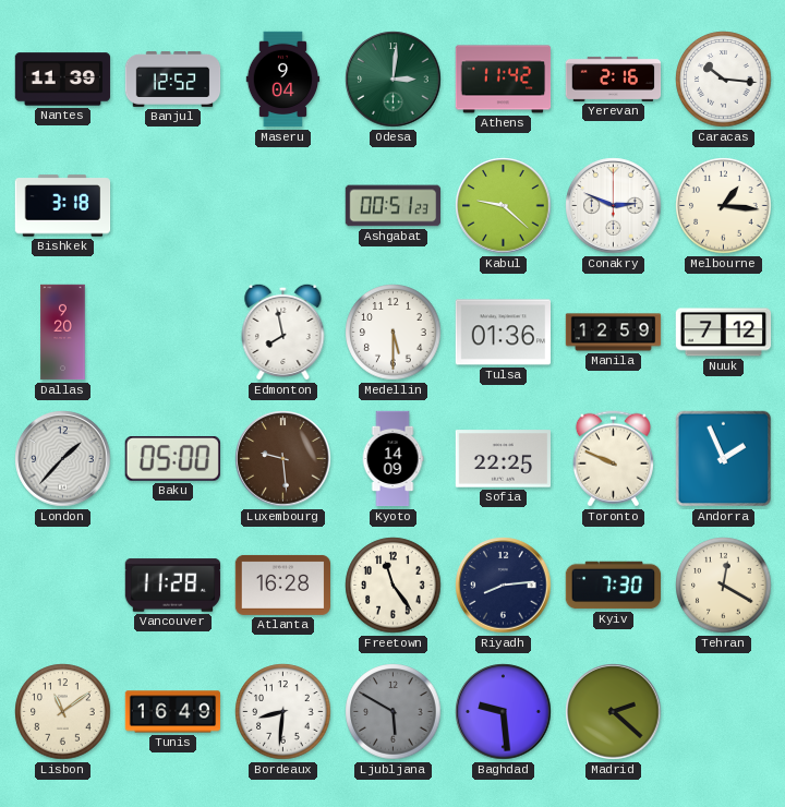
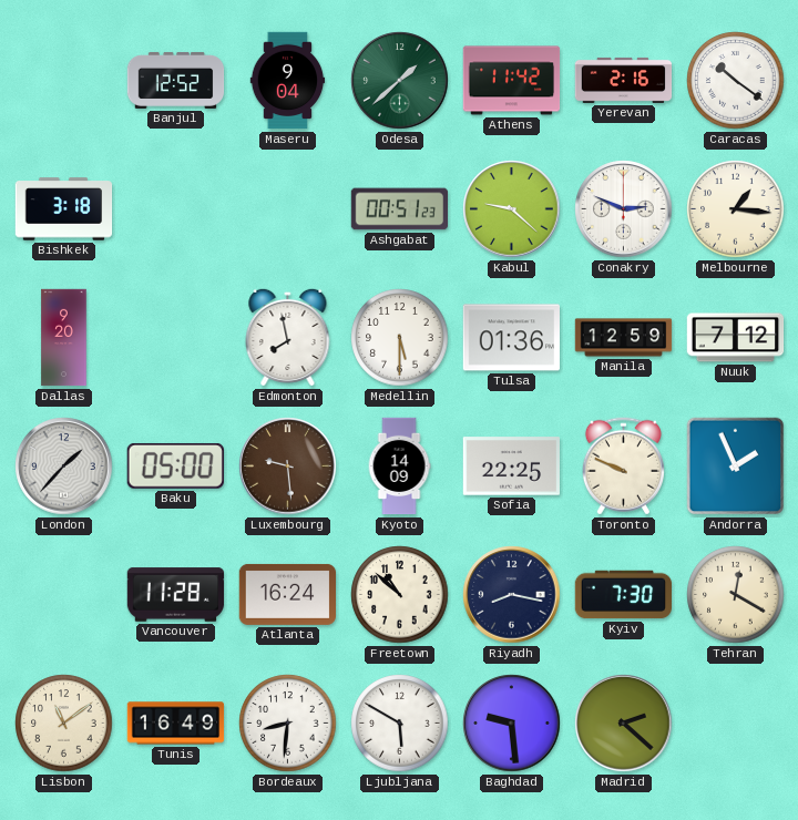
Nantes: 11:39 -> none
Odesa: 3:01 -> 1:38
Caracas: 10:16 -> 10:21
Atlanta: 16:28 -> 16:24
Freetown: 11:24 -> 10:52
Riyadh: 8:14 -> 8:17
Ljubljana dial: grey -> white
